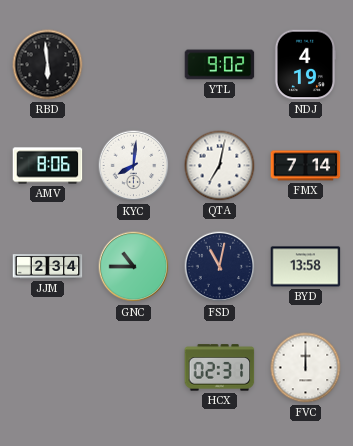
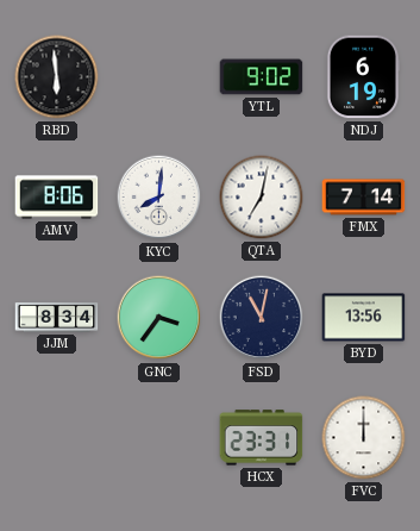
NDJ: 4:19 -> 6:19
JJM: 2:34 -> 8:34
GNC: 10:45 -> 3:36
BYD: 13:58 -> 13:56
HCX: 02:31 -> 23:31
